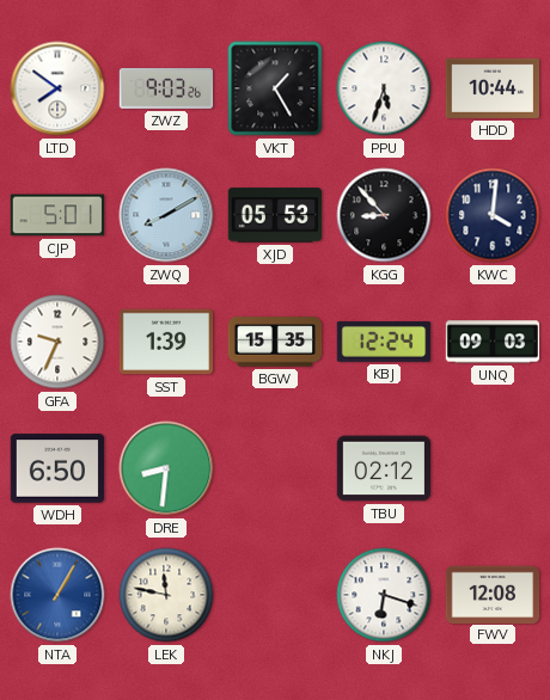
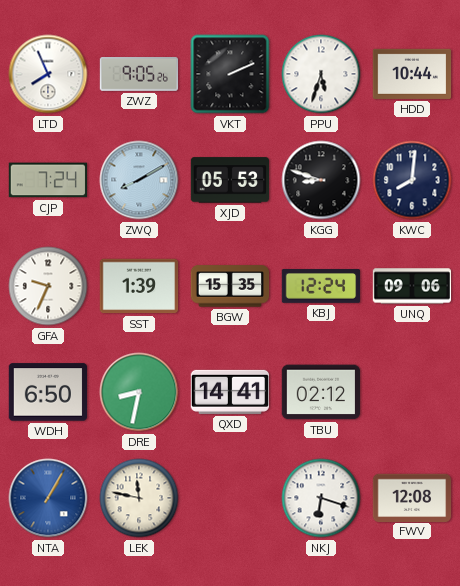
LTD: 7:51 -> 7:56
ZWZ: 9:03 -> 9:05
VKT: 1:25 -> 2:11
CJP: 5:01 -> 7:24
KGG: 8:53 -> 8:48
KWC: 4:01 -> 8:01
UNQ: 09:03 -> 09:06
DRE: 8:31 -> 8:32
QXD: none -> 14:41
